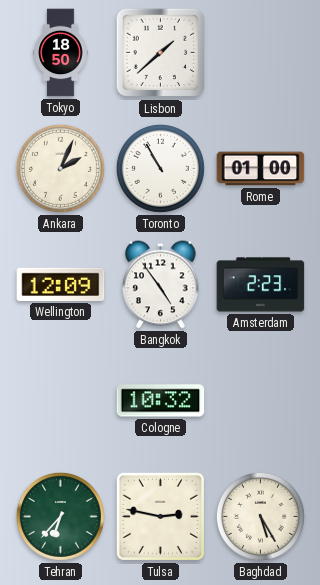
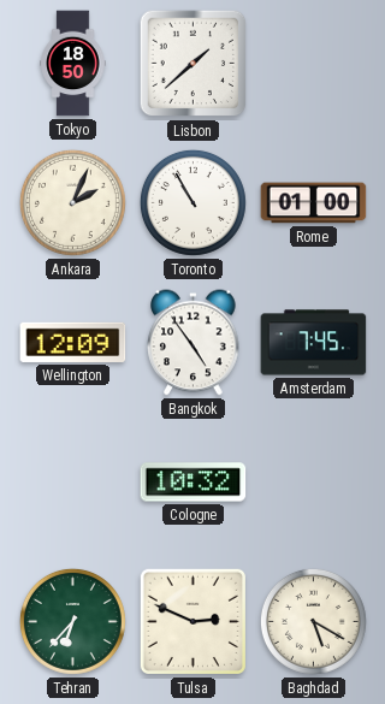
Amsterdam: 2:23 -> 7:45
Tulsa: 2:47 -> 2:49
Baghdad: 5:25 -> 5:20
